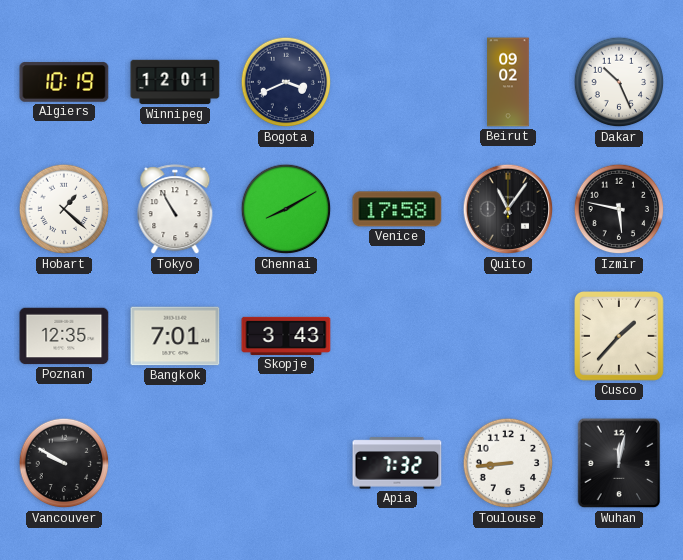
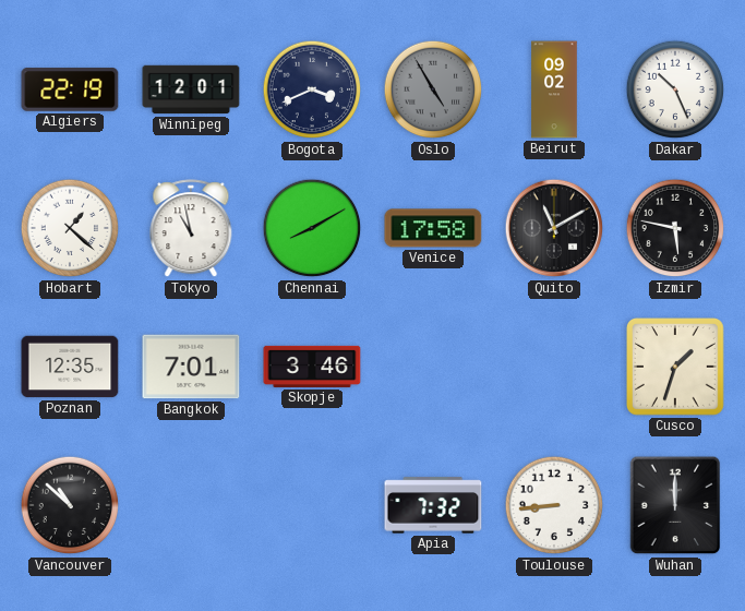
Algiers: 10:19 -> 22:19
Oslo: none -> 4:55
Tokyo: 10:55 -> 10:58
Quito: 11:06 -> 11:10
Skopje: 3:43 -> 3:46
Cusco: 1:37 -> 1:33
Vancouver: 9:50 -> 10:52
Wuhan: 12:02 -> 12:00
